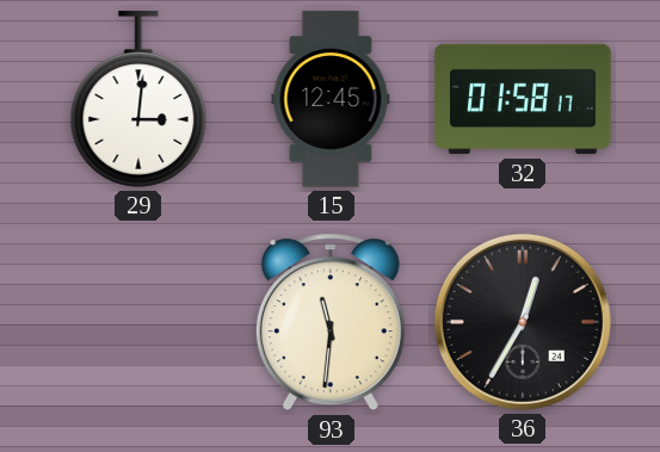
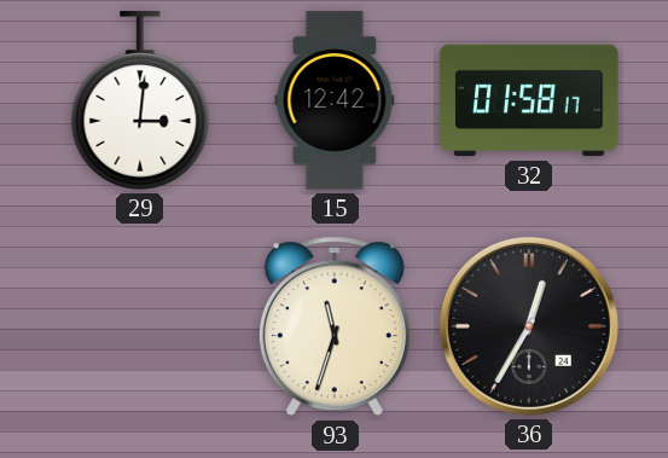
15: 12:45 -> 12:42
93: 11:31 -> 11:33
